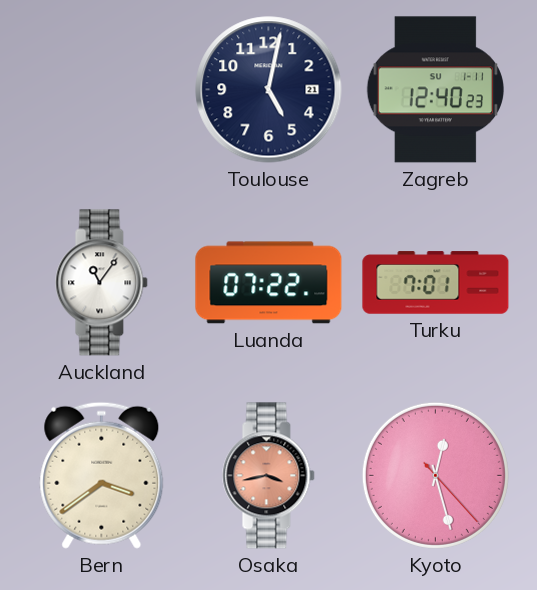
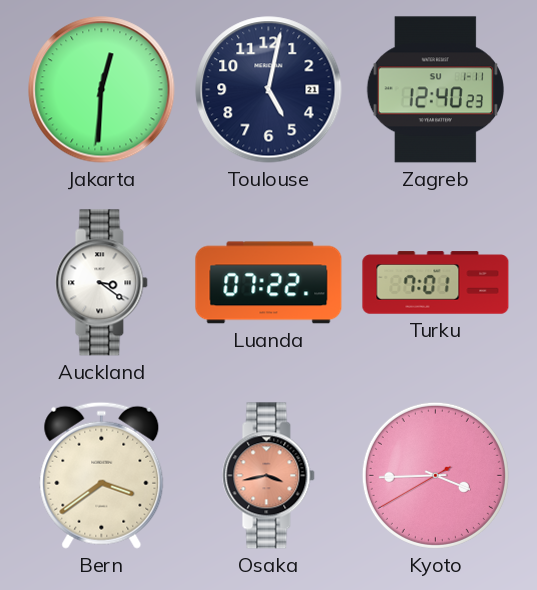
Jakarta: none -> 12:30
Auckland: 11:06 -> 3:21
Kyoto: 12:27 -> 3:44
